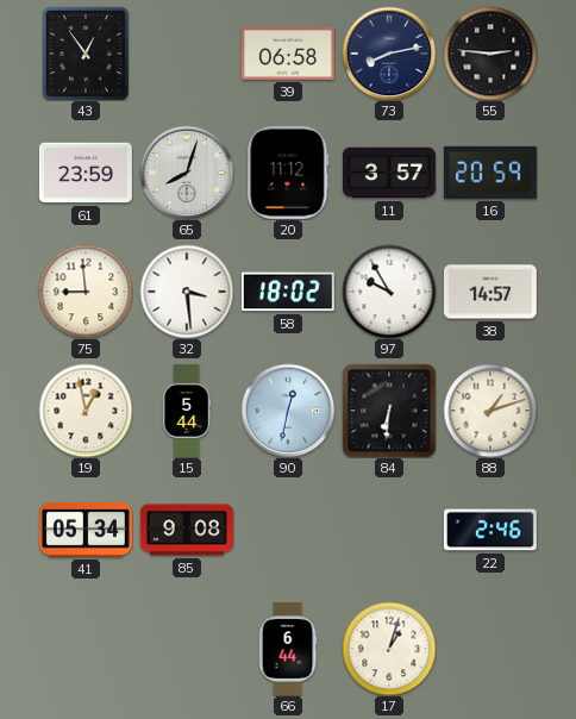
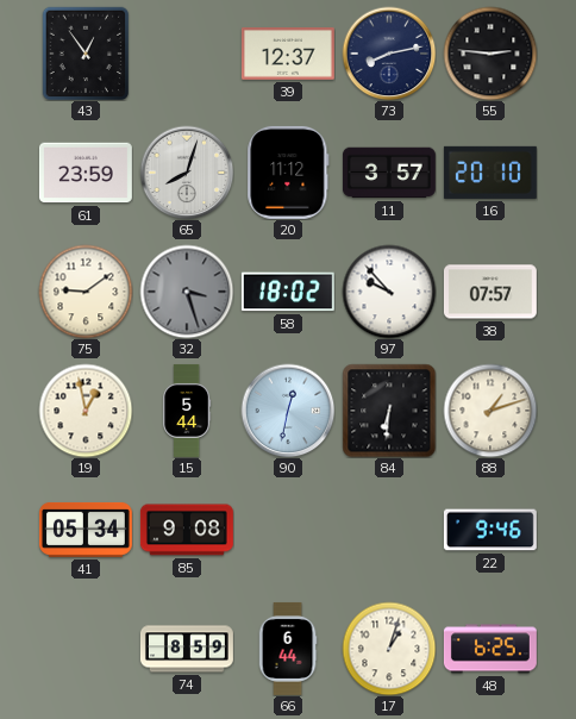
39: 06:58 -> 12:37
16: 20:59 -> 20:10
75: 8:59 -> 9:09
32: 3:29 -> 3:27
32 dial: white -> grey
97: 9:55 -> 9:53
38: 14:57 -> 07:57
22: 2:46 -> 9:46
74: none -> 8:59
48: none -> 6:25
